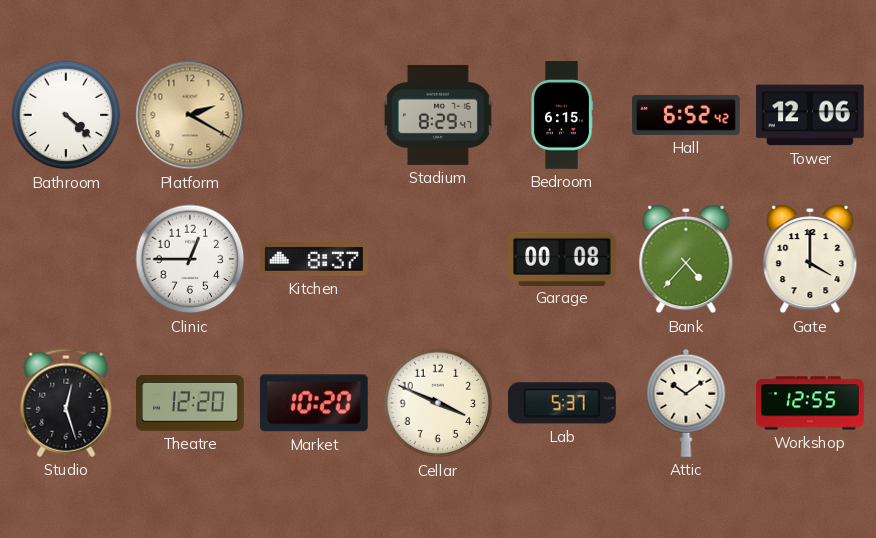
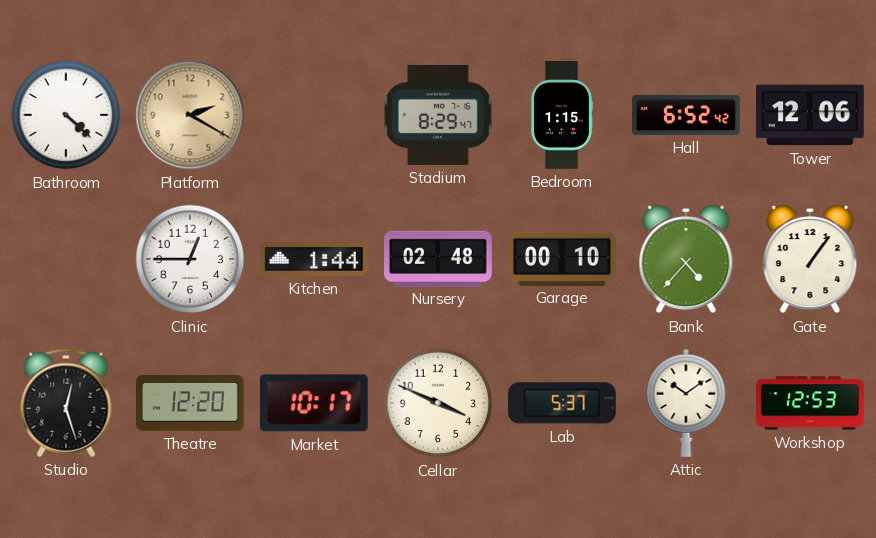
Bedroom: 6:15 -> 1:15
Kitchen: 8:37 -> 1:44
Nursery: none -> 02:48
Garage: 00:08 -> 00:10
Gate: 4:00 -> 1:06
Market: 10:20 -> 10:17
Workshop: 12:55 -> 12:53
